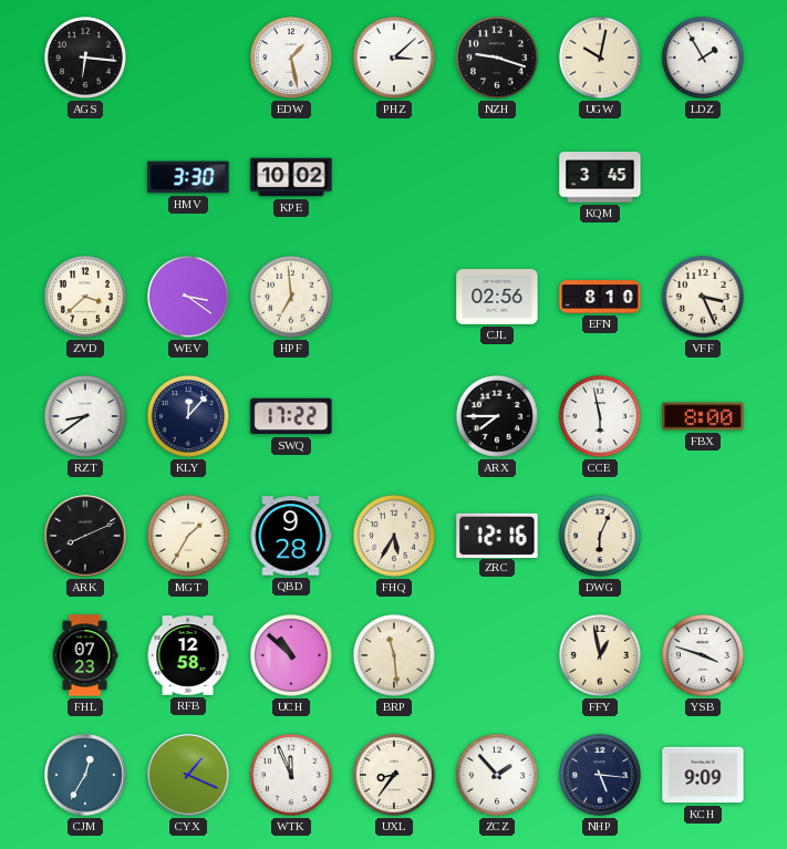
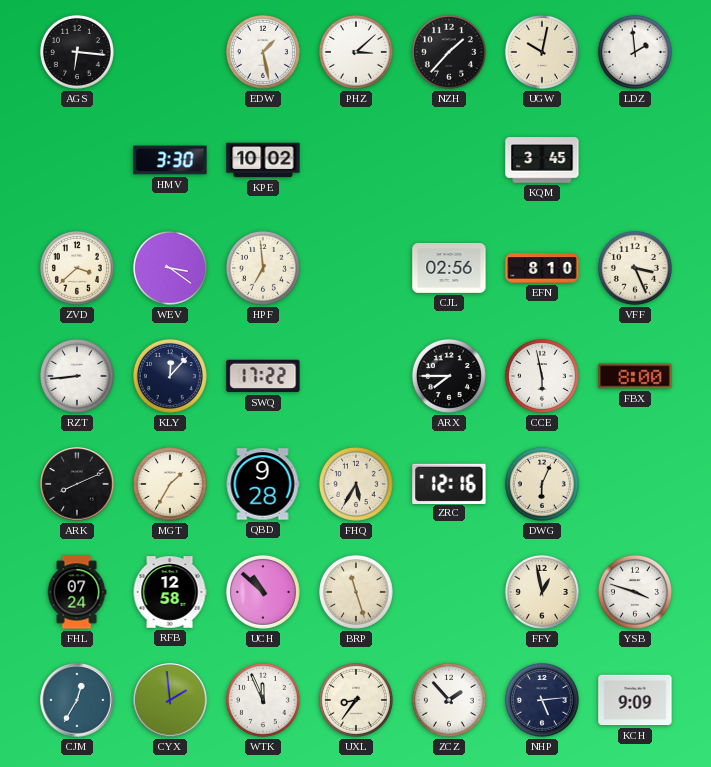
NZH: 9:18 -> 1:37
LDZ: 1:55 -> 1:59
RZT: 8:39 -> 8:44
FHL: 07:23 -> 07:24
BRP: 11:29 -> 11:27
CYX: 1:19 -> 1:59
NHP: 5:16 -> 5:14
